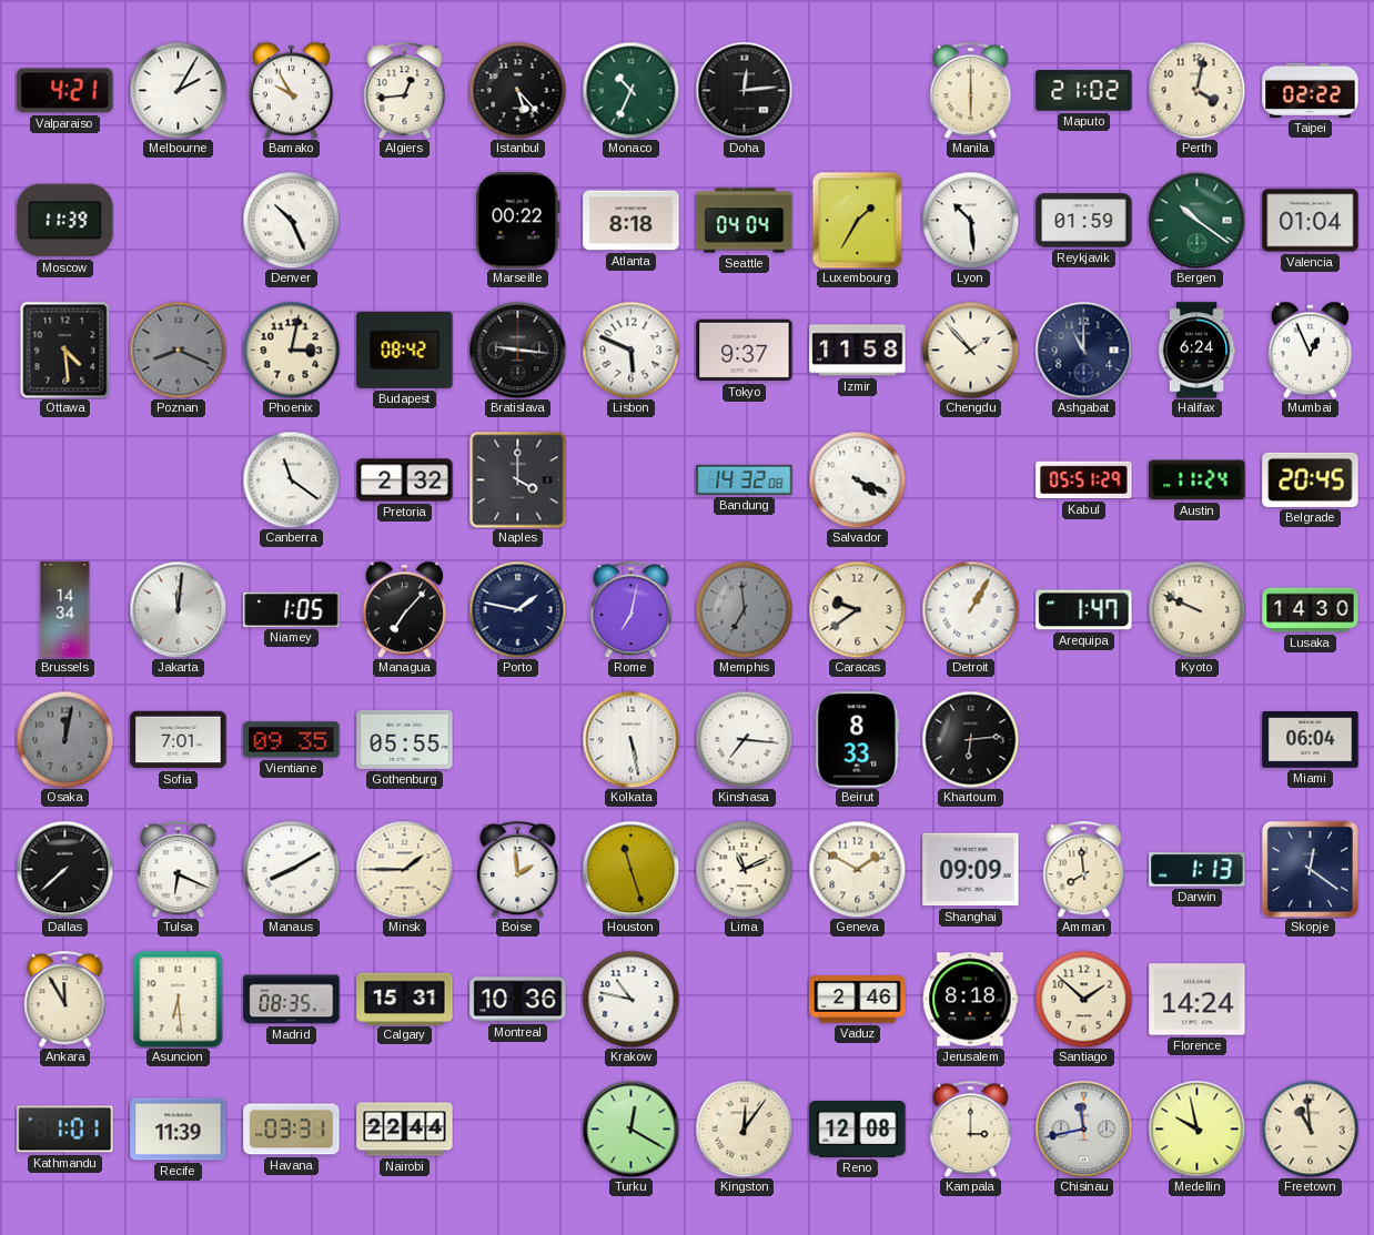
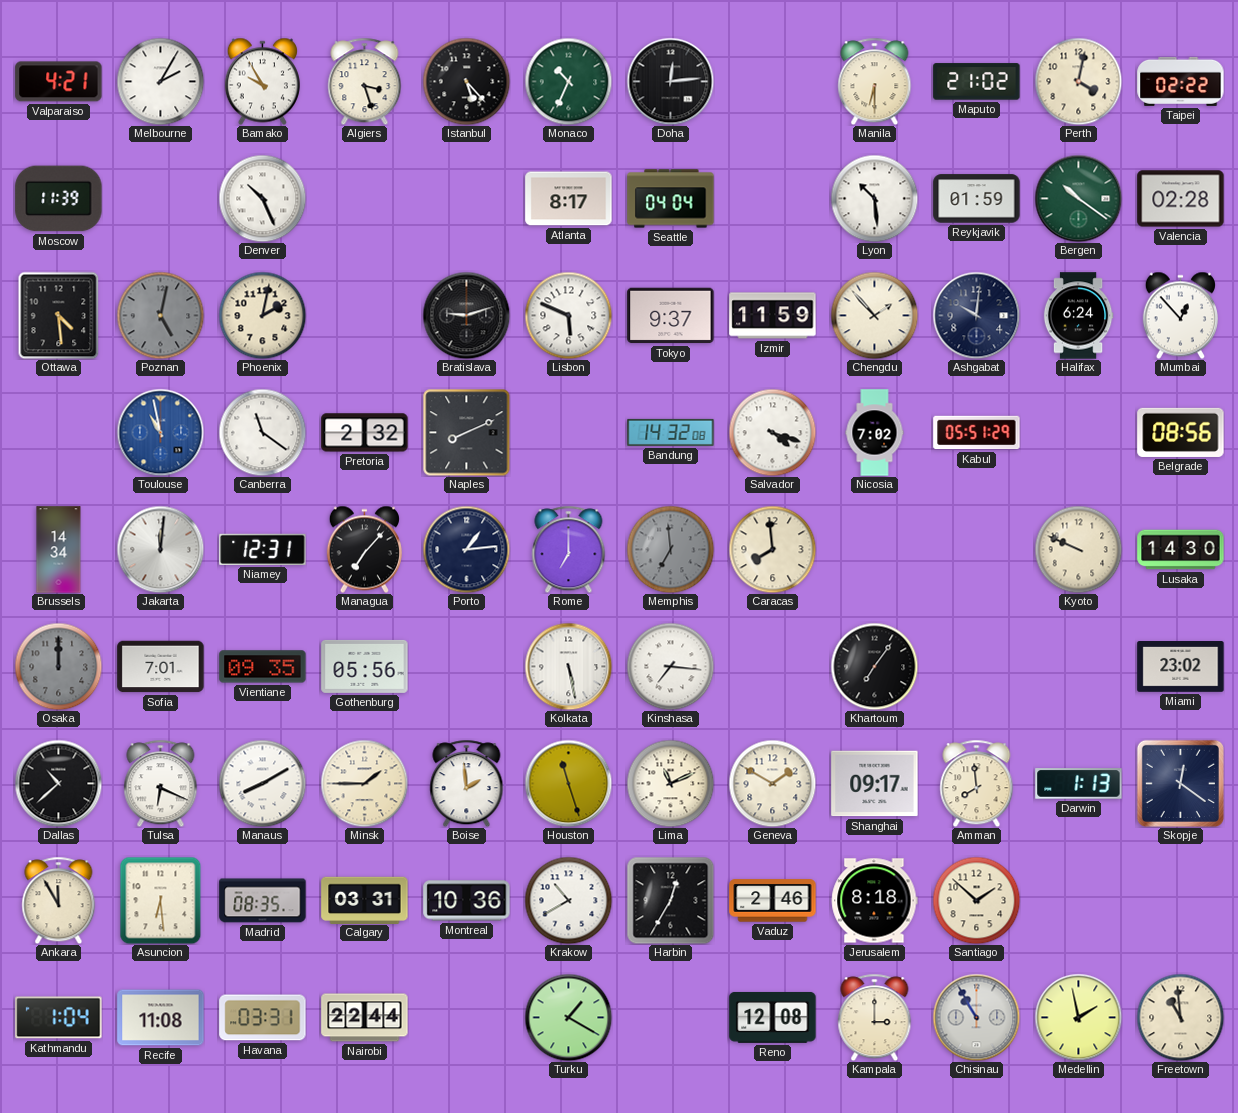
Algiers: 12:44 -> 3:27
Manila: 6:00 -> 6:30
Marseille: 00:22 -> none
Atlanta: 8:18 -> 8:17
Luxembourg: 1:35 -> none
Valencia: 01:04 -> 02:28
Poznan: 8:19 -> 5:02
Phoenix: 3:02 -> 2:02
Budapest: 08:42 -> none
Bratislava: 9:16 -> 9:12
Izmir: 11:58 -> 11:59
Ashgabat: 11:00 -> 10:01
Mumbai: 12:56 -> 12:53
Toulouse: none -> 10:58
Naples: 4:00 -> 8:11
Salvador: 4:19 -> 4:18
Nicosia: none -> 7:02
Austin: 11:24 -> none
Belgrade: 20:45 -> 08:56
Niamey: 1:05 -> 12:31
Porto: 1:47 -> 1:14
Rome: 7:02 -> 7:00
Caracas: 9:39 -> 7:59
Detroit: 1:05 -> none
Arequipa: 1:47 -> none
Osaka: 12:02 -> 12:00
Gothenburg: 05:55 -> 05:56
Beirut: 8:33 -> none
Khartoum: 6:14 -> 7:06
Miami: 06:04 -> 23:02
Dallas: 7:38 -> 10:38
Shanghai: 09:09 -> 09:17
Calgary: 15:31 -> 03:31
Krakow: 10:47 -> 10:40
Harbin: none -> 12:35
Florence: 14:24 -> none
Kathmandu: 1:01 -> 1:04
Recife: 11:39 -> 11:08
Turku: 12:20 -> 1:20
Kingston: 12:06 -> none
Chisinau: 11:43 -> 10:55
Medellin: 9:58 -> 1:58
